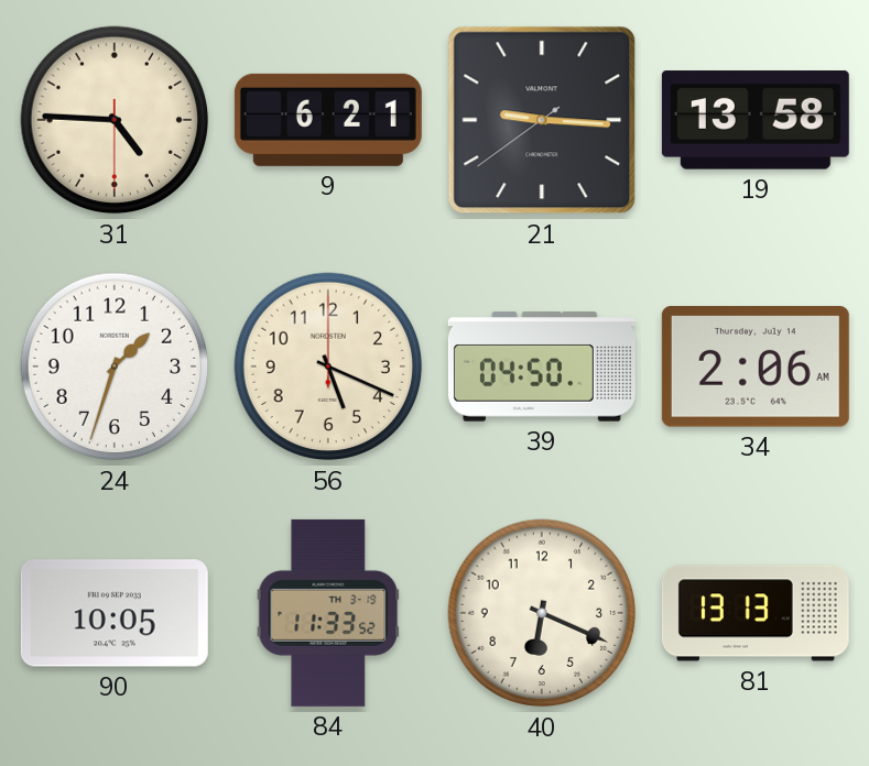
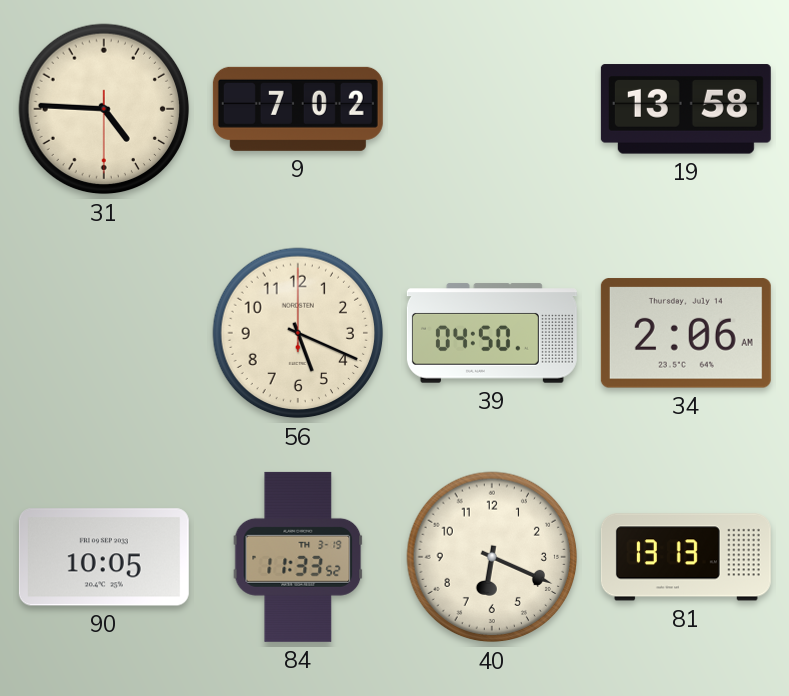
9: 6:21 -> 7:02
21: 9:15 -> none
24: 1:33 -> none
